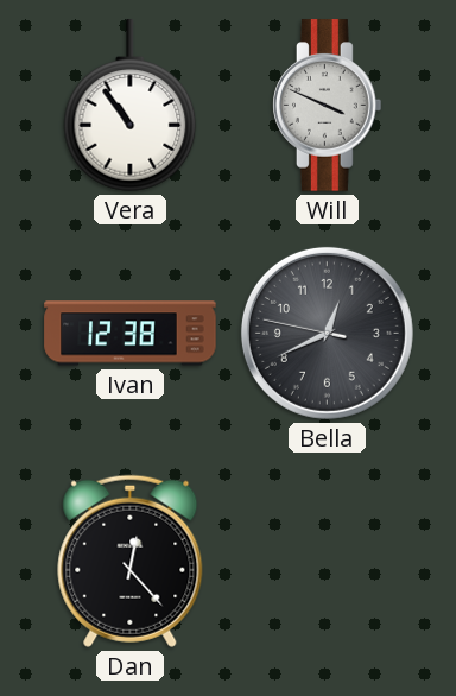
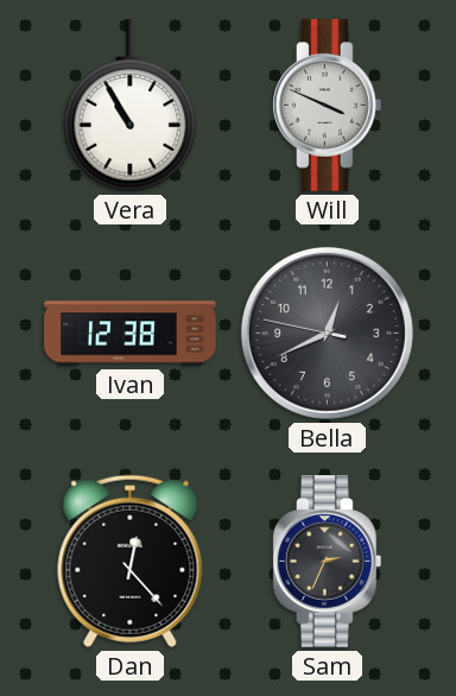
Vera: 10:54 -> 10:55
Sam: none -> 2:34
